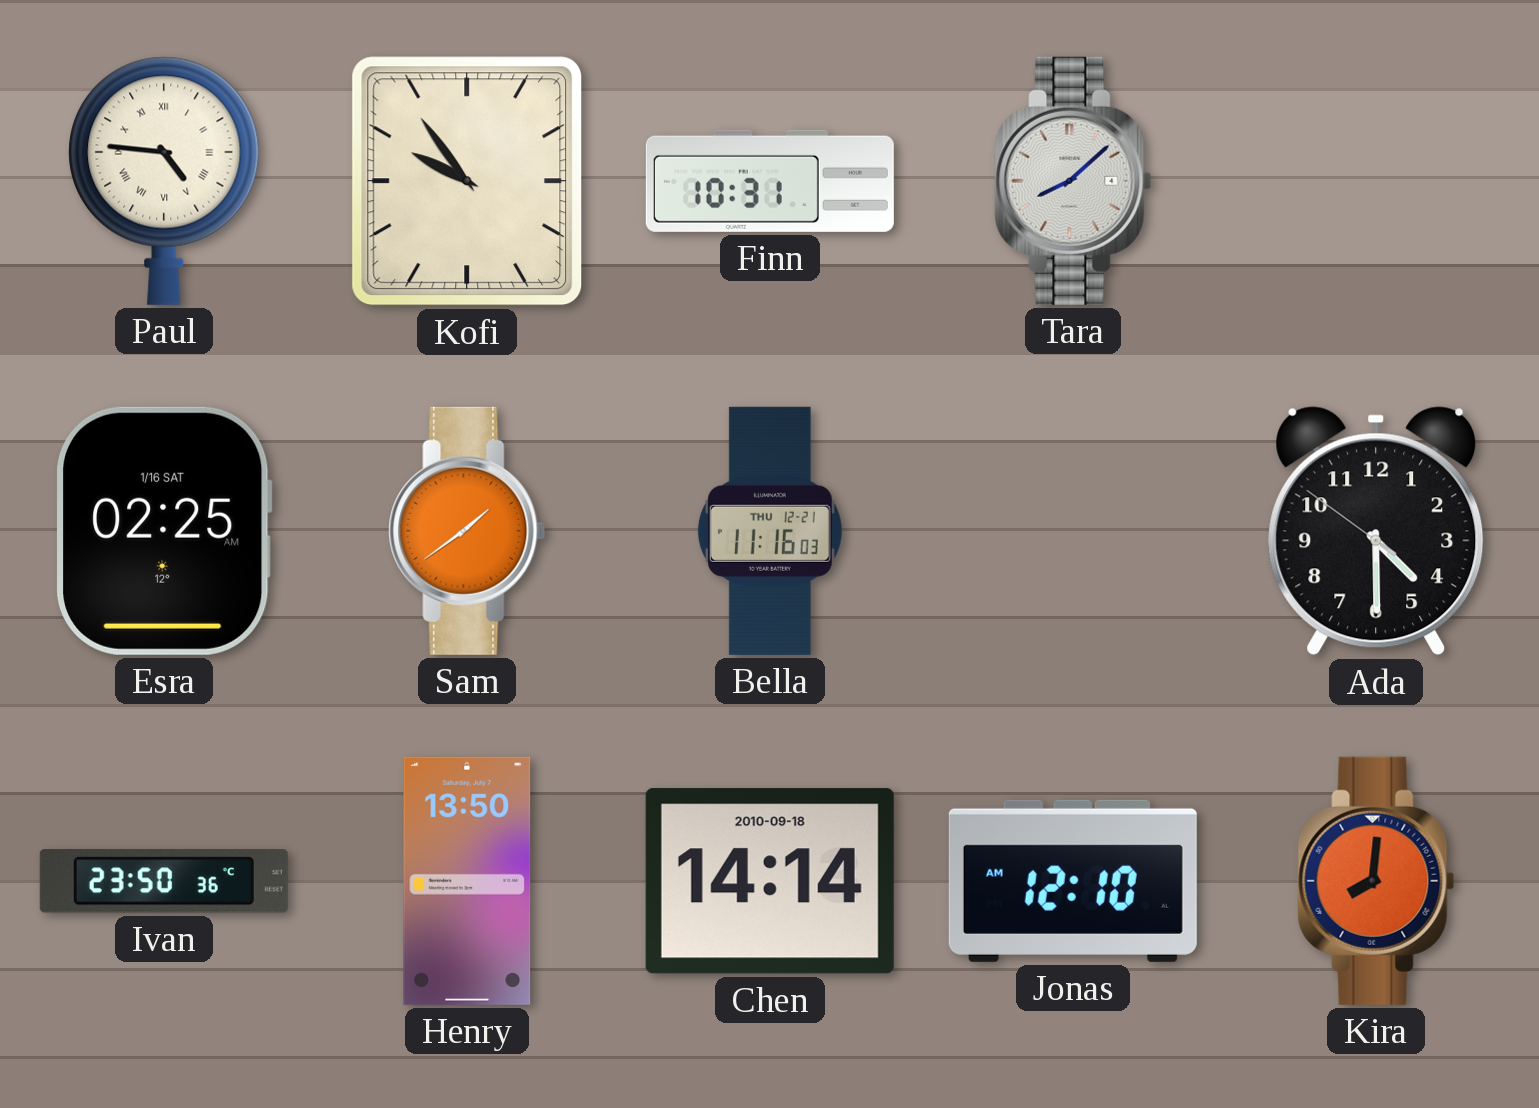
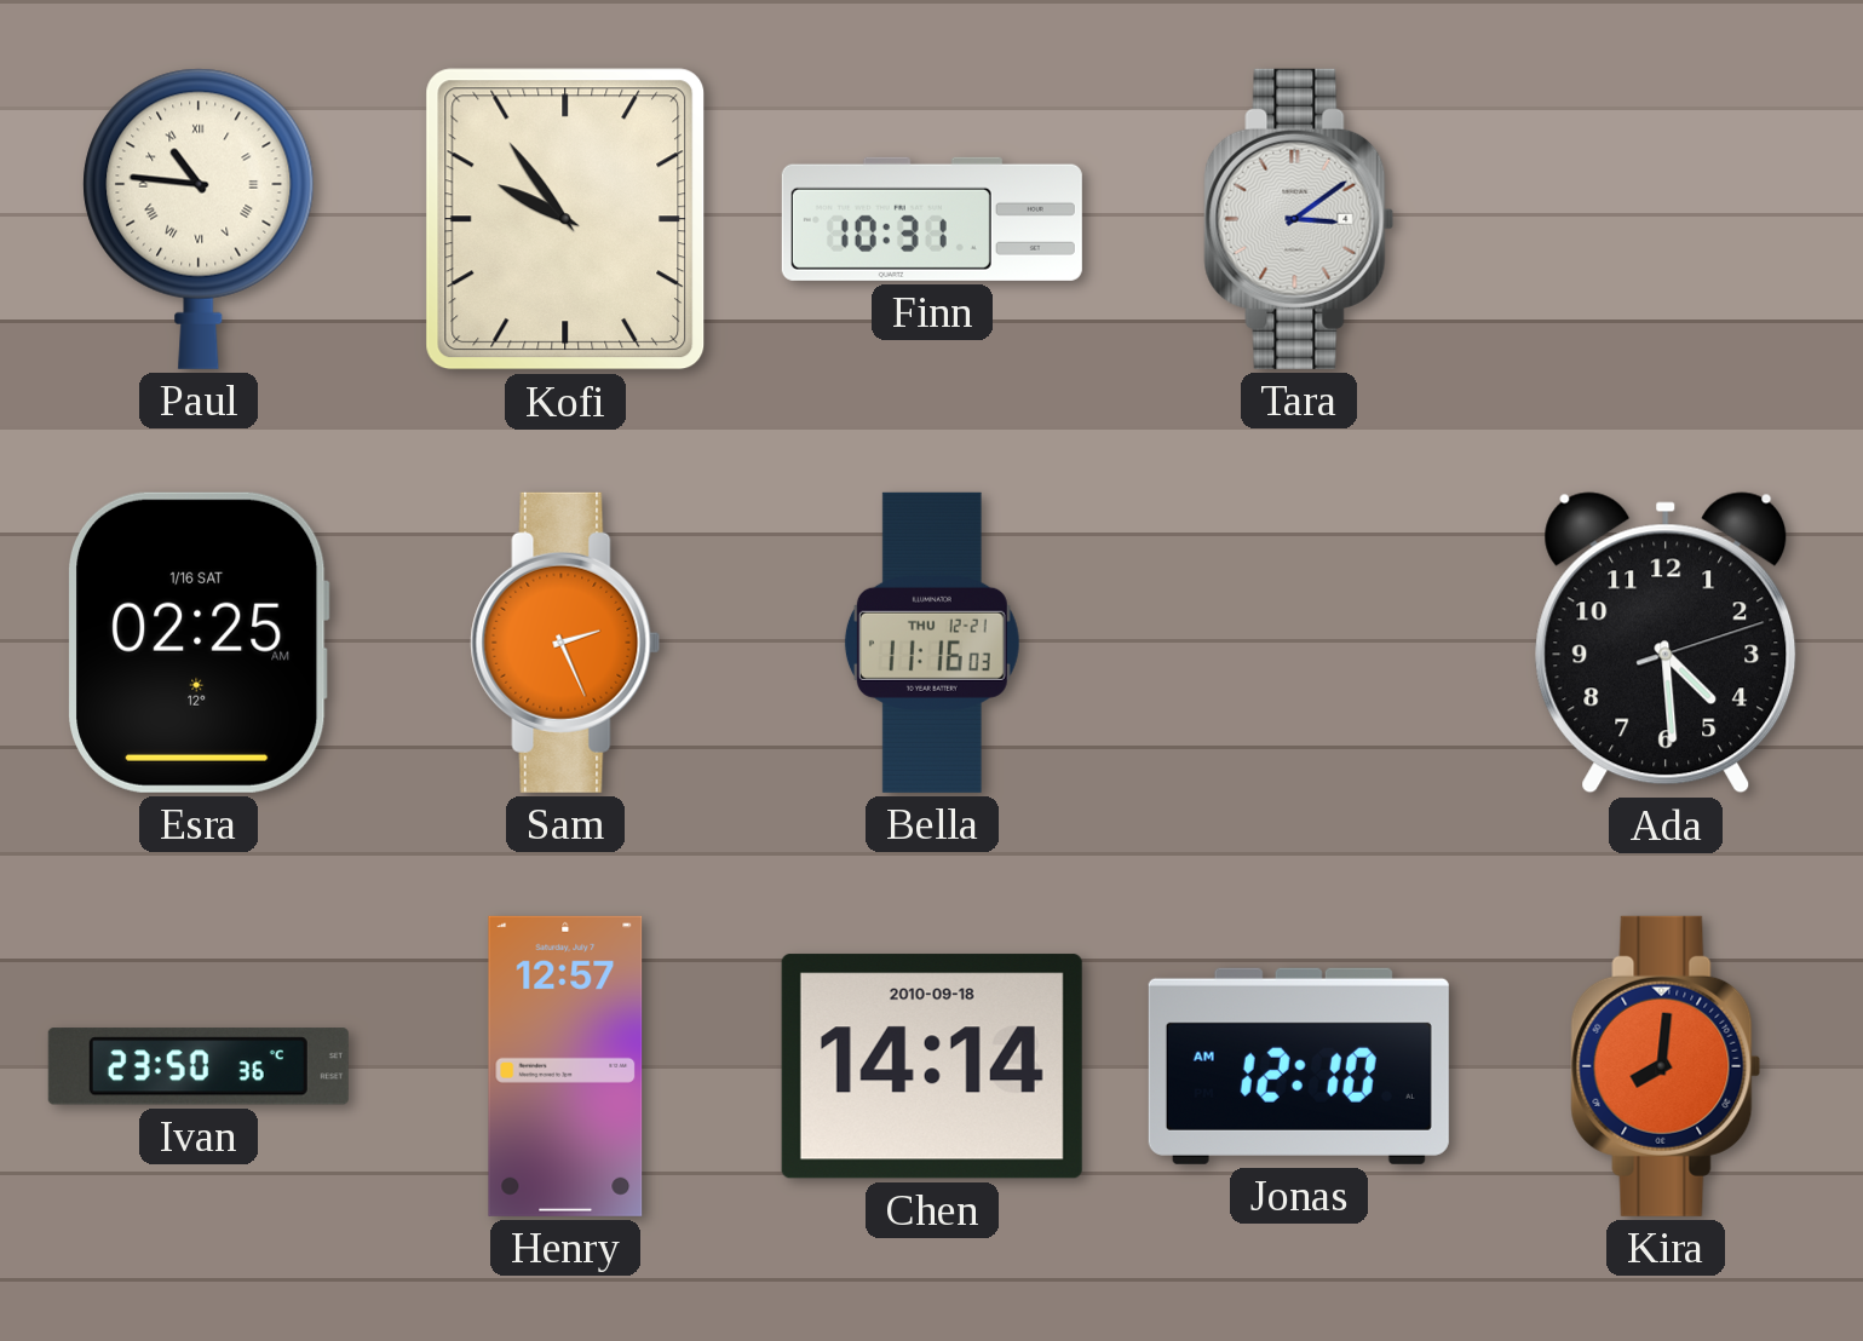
Paul: 4:46 -> 10:46
Tara: 8:08 -> 3:09
Sam: 1:39 -> 2:26
Ada: 4:29:51 -> 4:29:12
Henry: 13:50 -> 12:57
